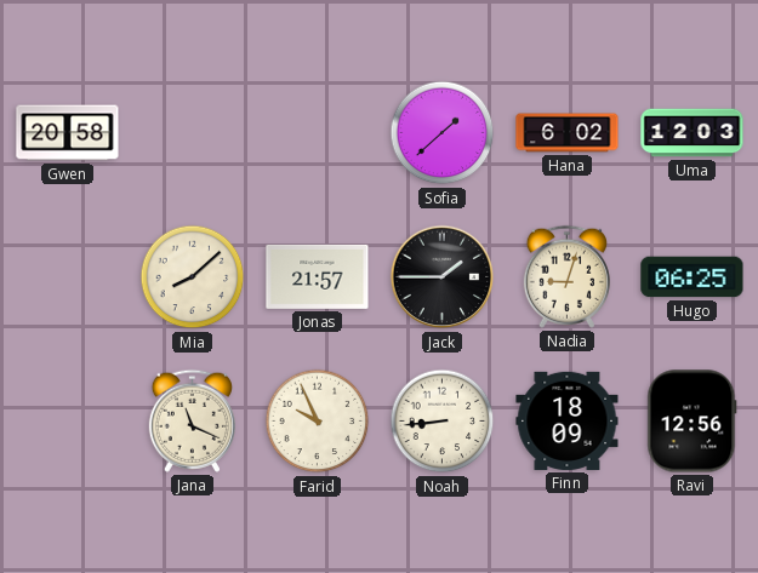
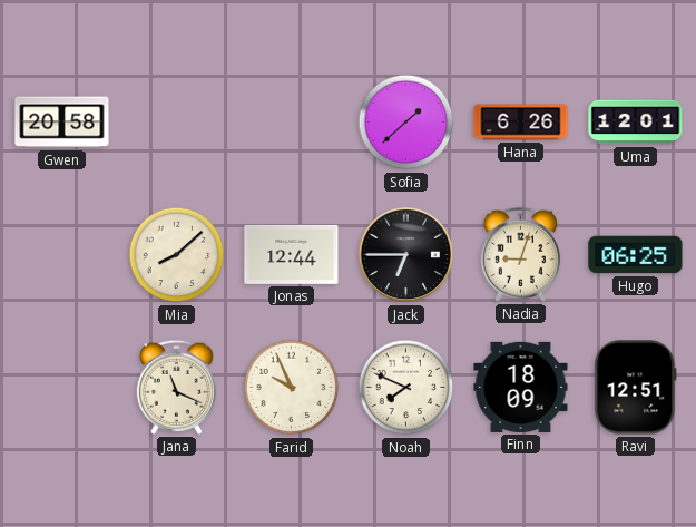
Hana: 6:02 -> 6:26
Uma: 12:03 -> 12:01
Jonas: 21:57 -> 12:44
Jack: 1:45 -> 6:45
Noah: 8:44 -> 7:49
Ravi: 12:56 -> 12:51
